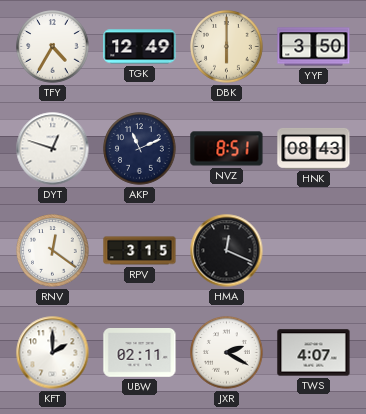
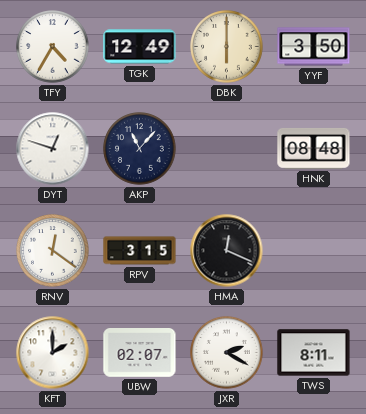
AKP: 11:11 -> 11:07
NVZ: 8:51 -> none
HNK: 08:43 -> 08:48
UBW: 02:11 -> 02:07
TWS: 4:07 -> 8:11
